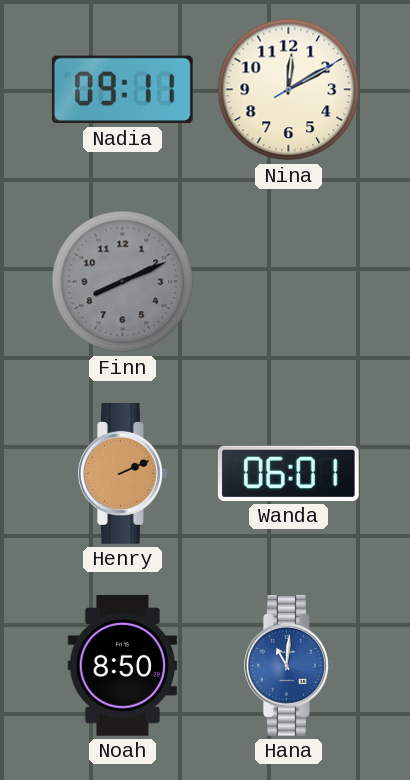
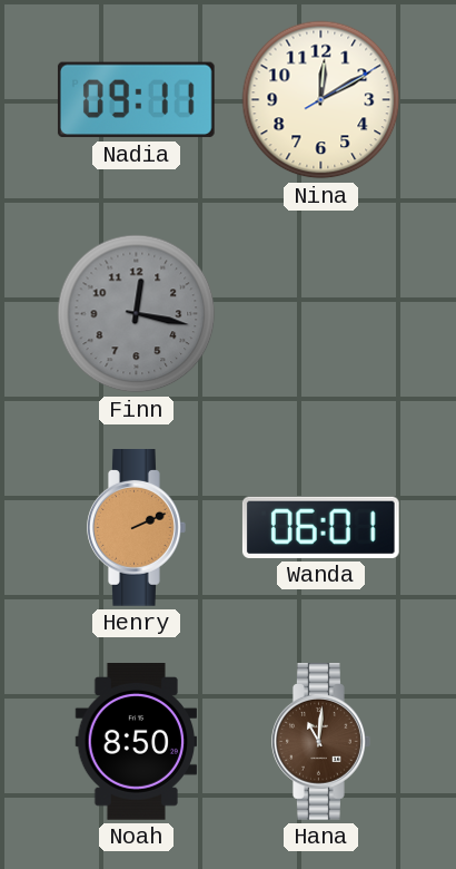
Finn: 8:11 -> 12:17
Hana dial: blue -> brown
